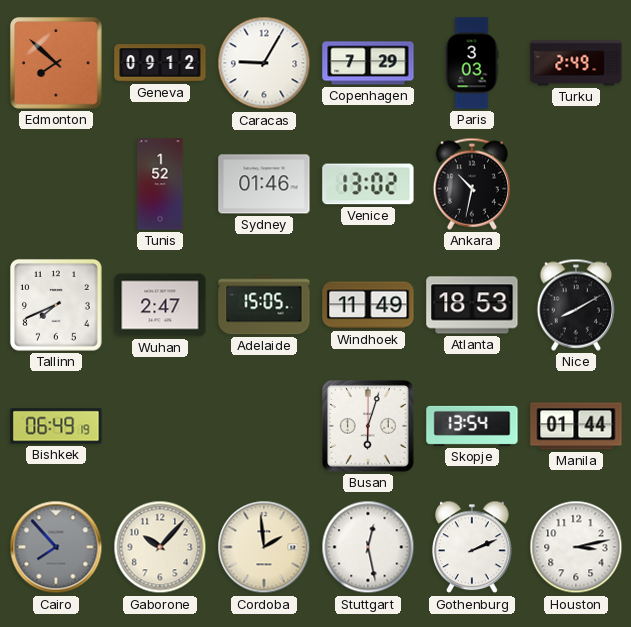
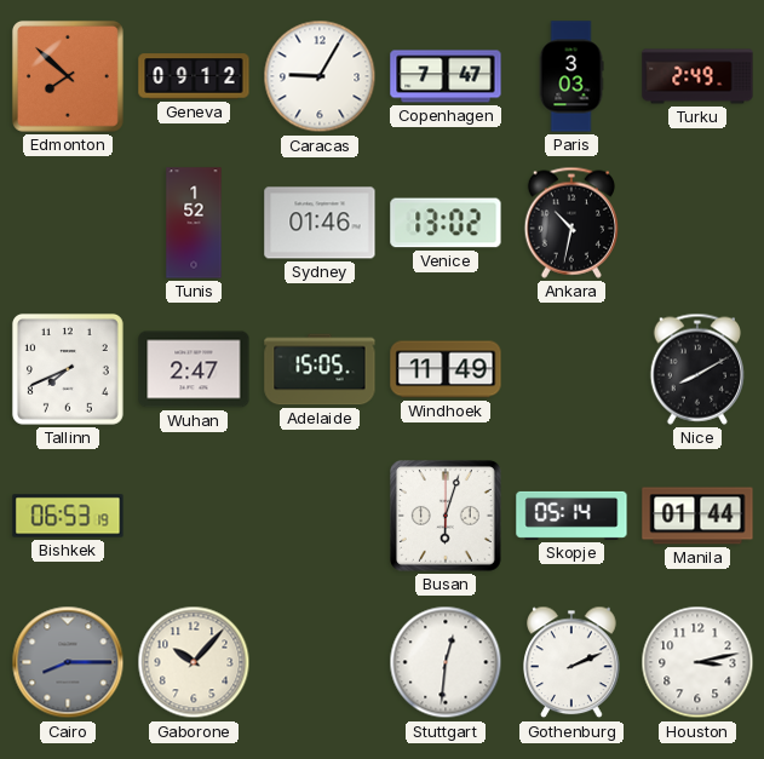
Copenhagen: 7:29 -> 7:47
Atlanta: 18:53 -> none
Bishkek: 06:49 -> 06:53
Skopje: 13:54 -> 05:14
Cairo: 7:53 -> 8:15
Cordoba: 1:59 -> none
Stuttgart: 12:28 -> 12:31
